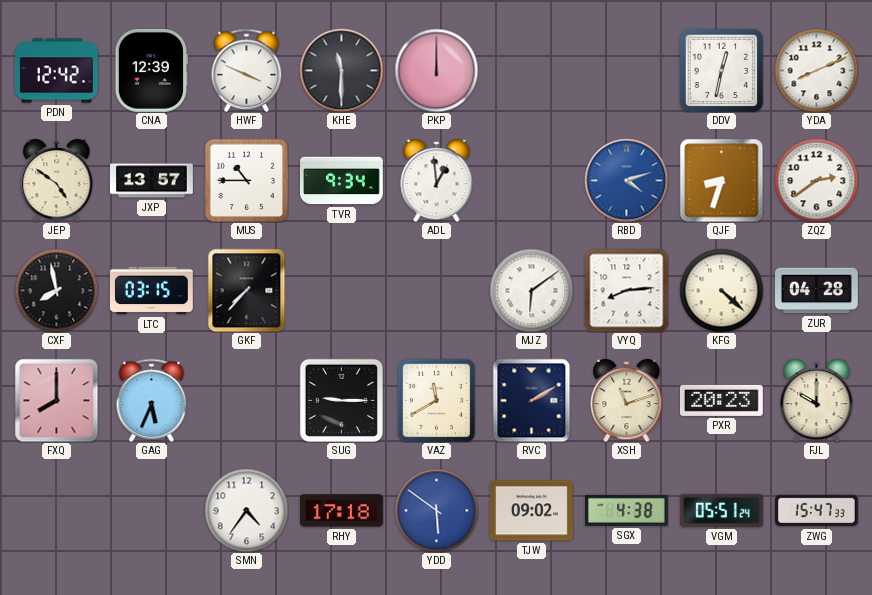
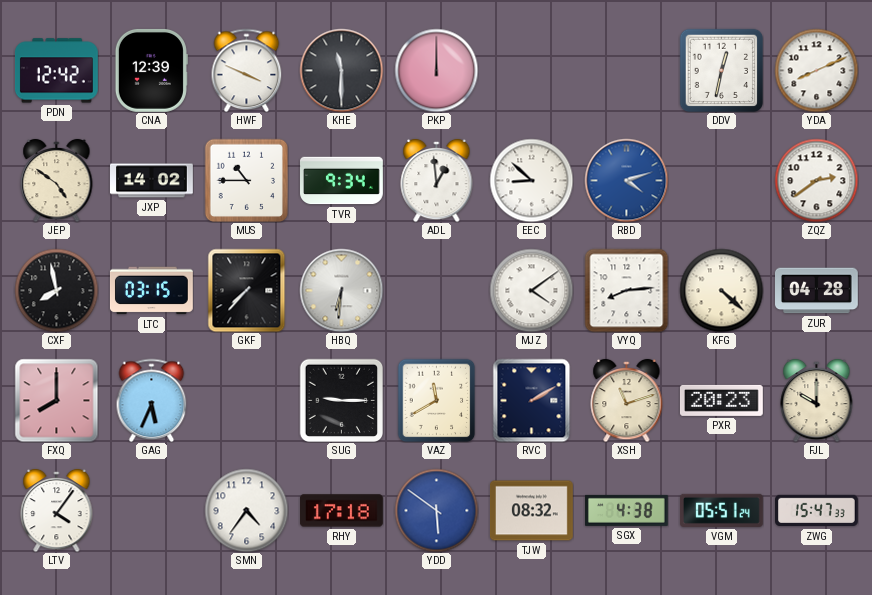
JXP: 13:57 -> 14:02
EEC: none -> 8:52
QJF: 8:33 -> none
HBQ: none -> 6:31
MJZ: 6:09 -> 4:09
LTV: none -> 4:06
TJW: 09:02 -> 08:32
